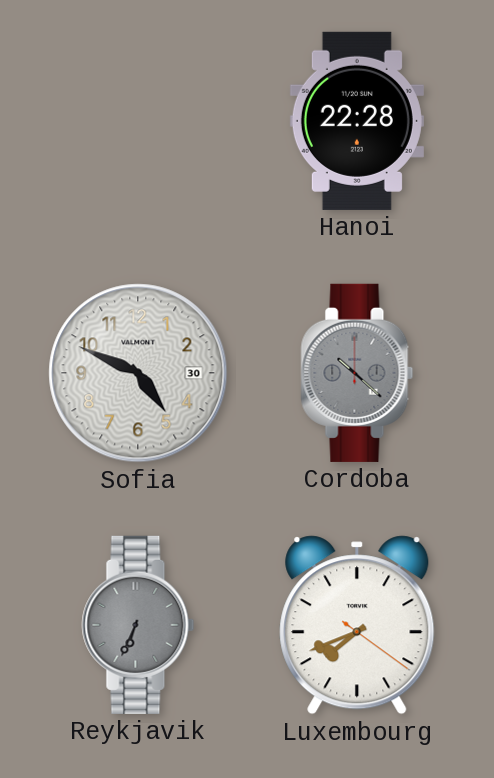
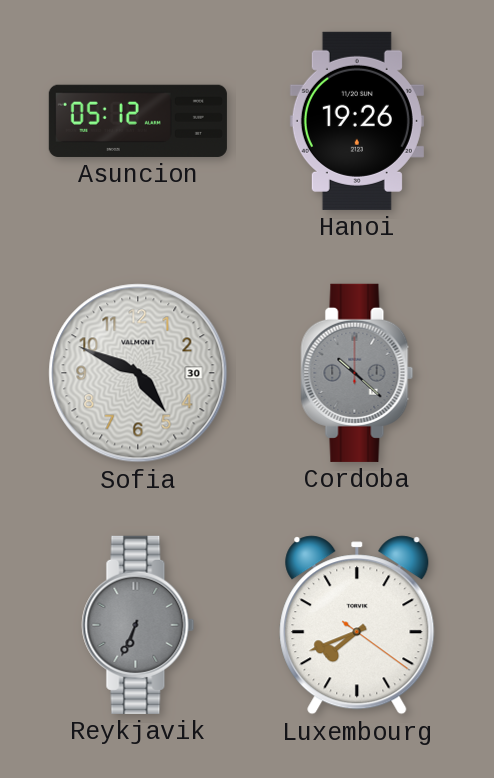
Asuncion: none -> 05:12
Hanoi: 22:28 -> 19:26
